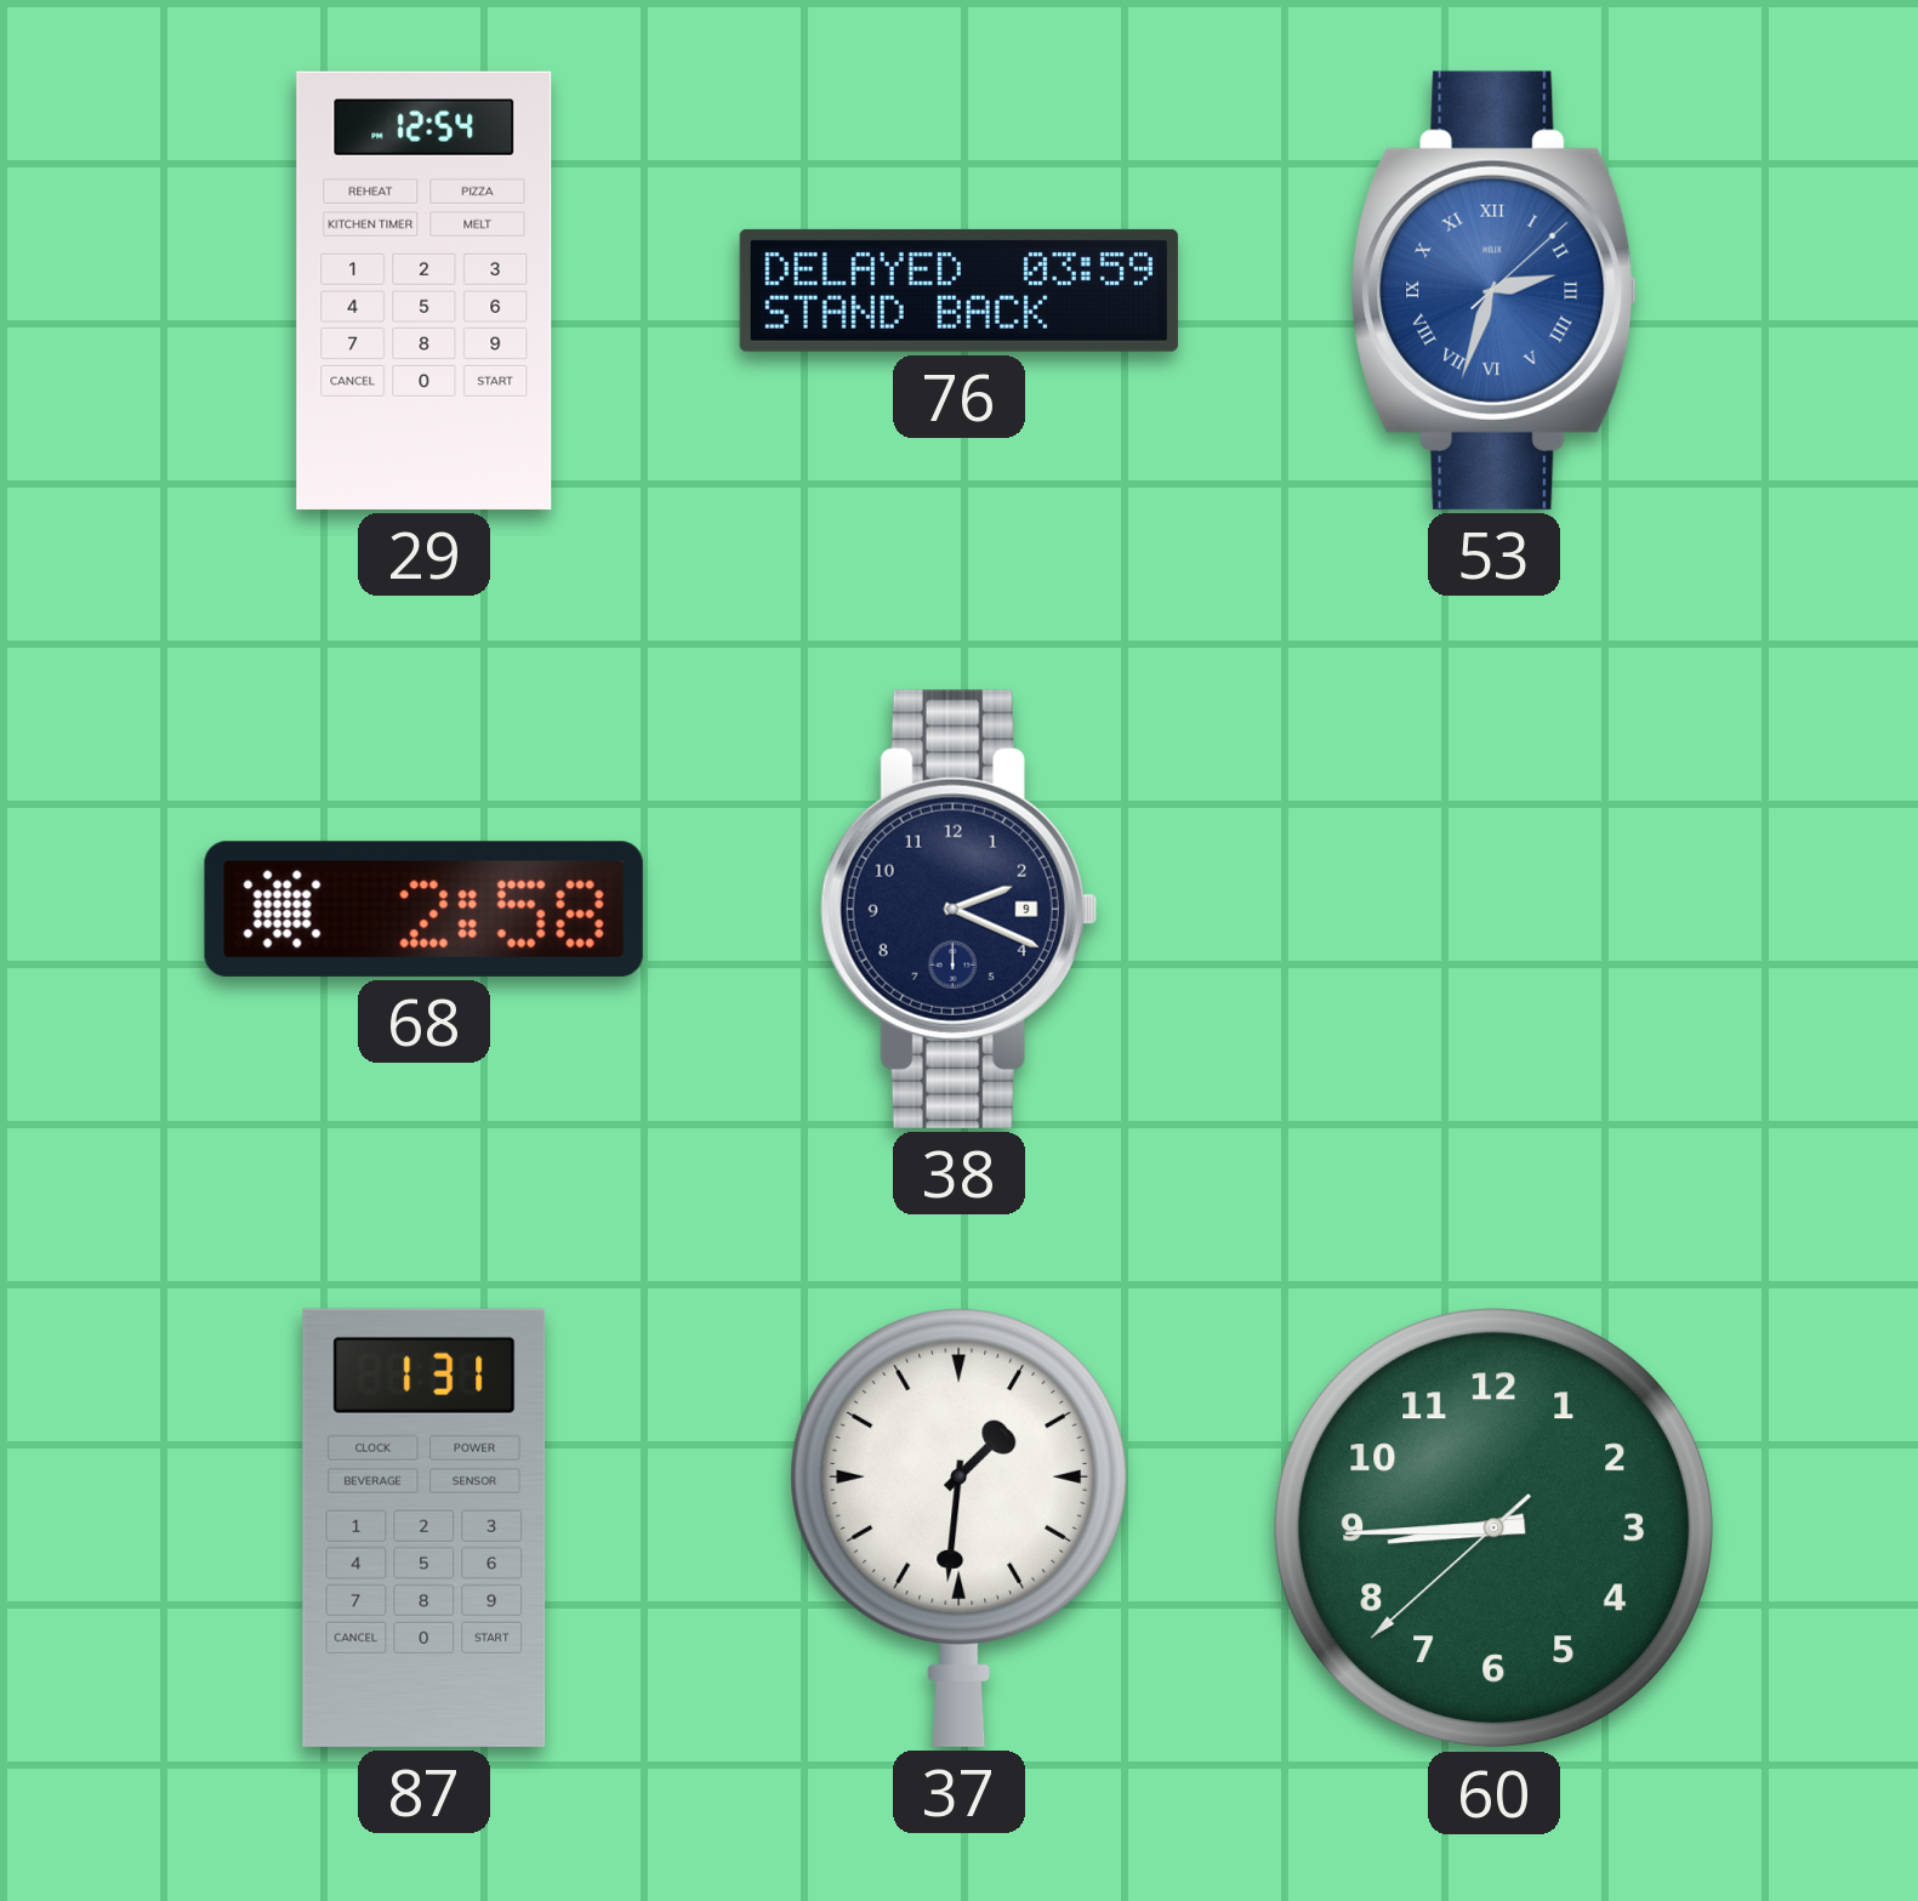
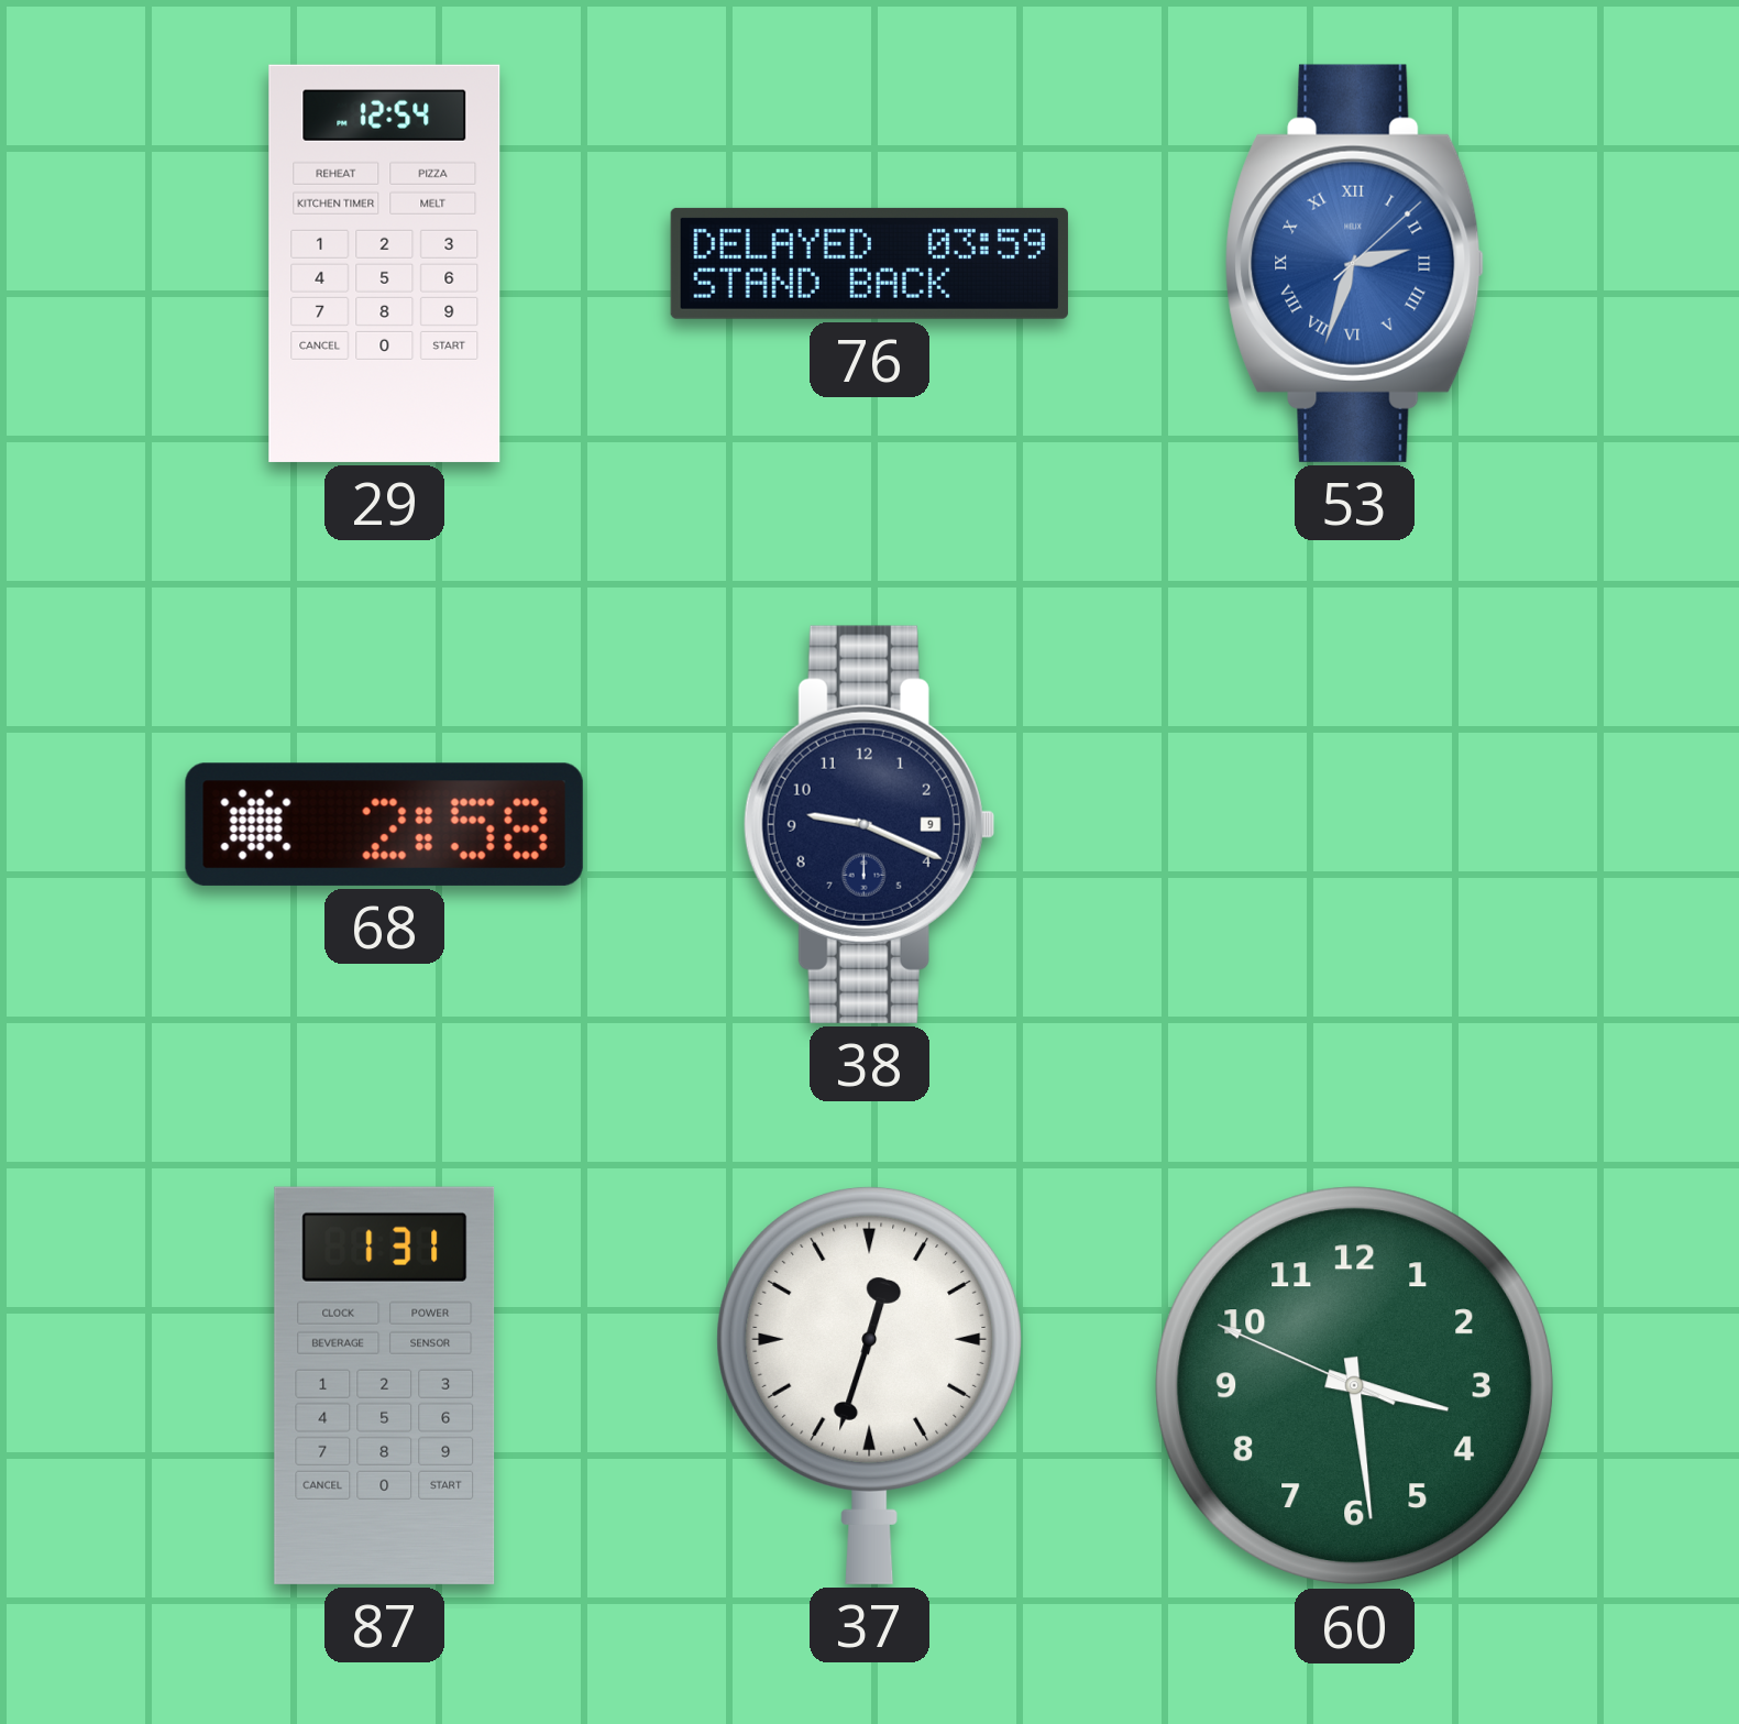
38: 2:19 -> 9:19
37: 1:31 -> 12:33
60: 8:44 -> 3:28
